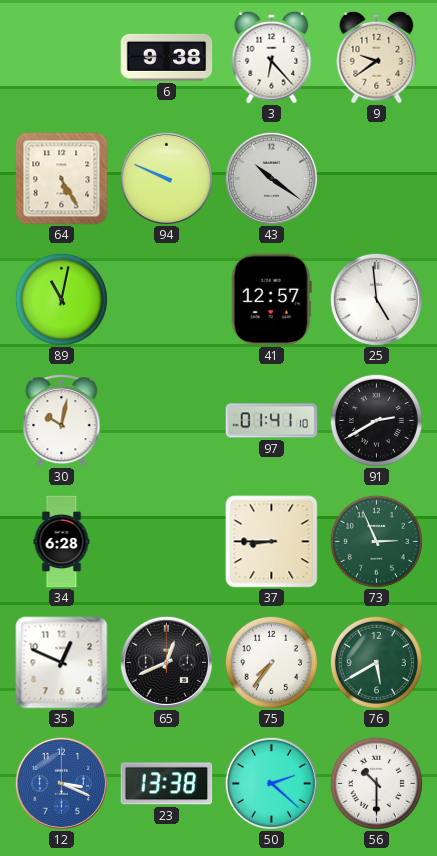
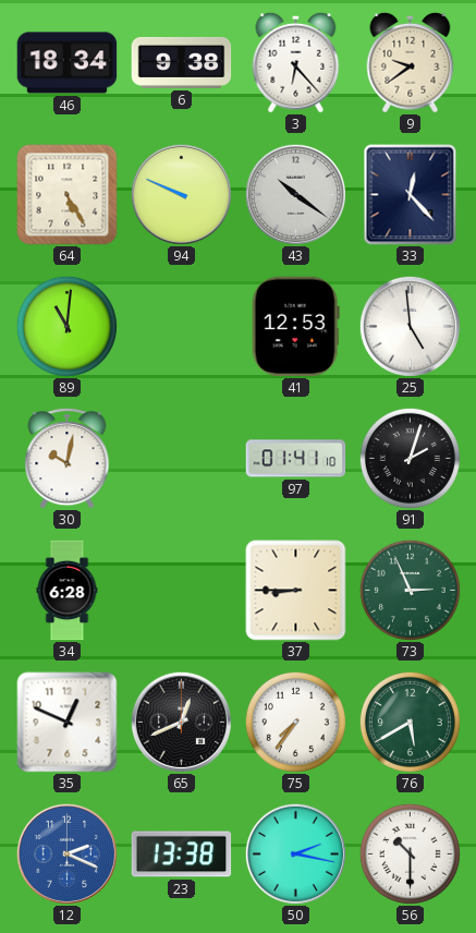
46: none -> 18:34
33: none -> 12:23
89: 11:02 -> 11:01
41: 12:57 -> 12:53
91: 2:40 -> 2:03
12: 3:19 -> 2:19
50: 2:22 -> 2:17
